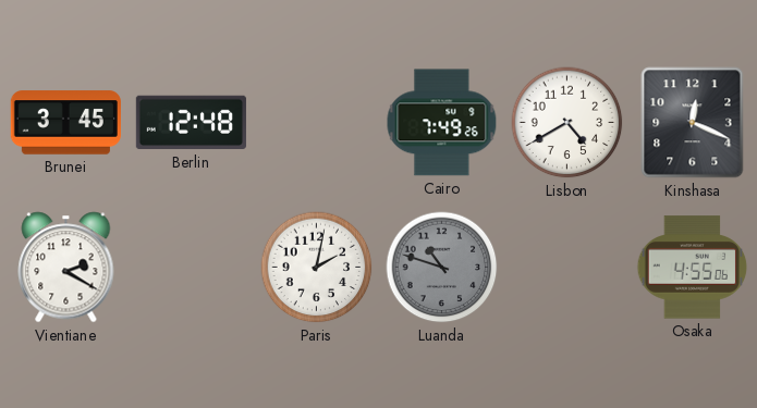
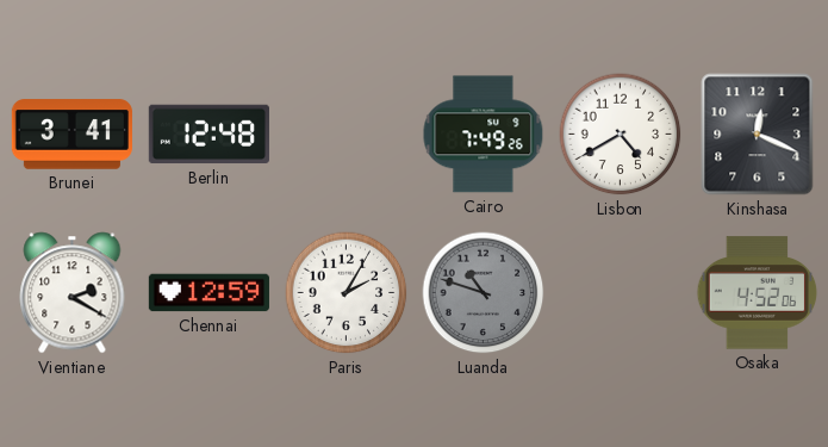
Brunei: 3:45 -> 3:41
Chennai: none -> 12:59
Paris: 2:02 -> 2:05
Osaka: 4:55 -> 4:52
